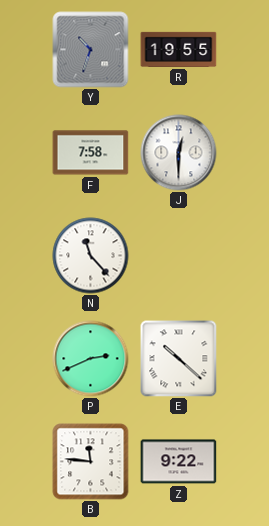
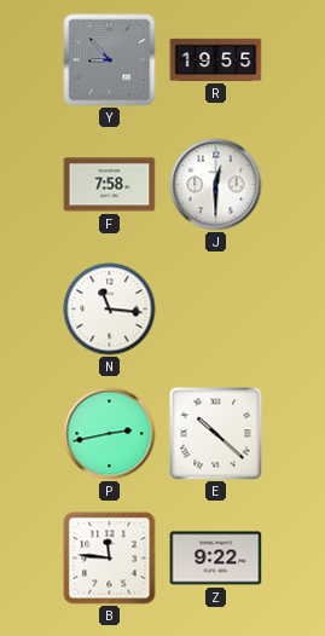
Y: 10:33 -> 8:53
N: 11:23 -> 11:16
P: 2:41 -> 2:43
